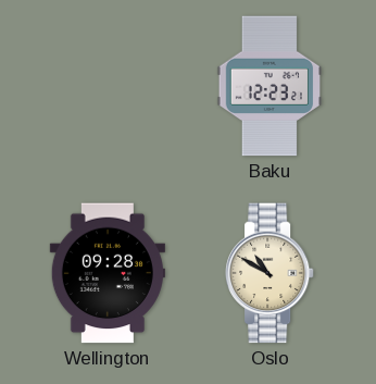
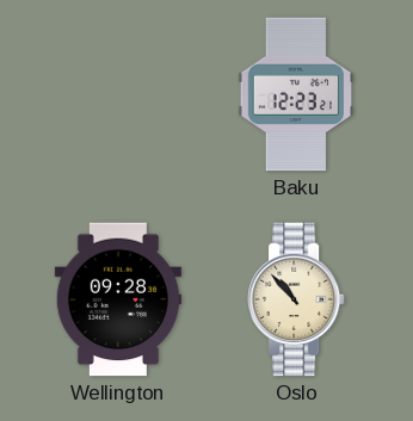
Oslo: 10:50 -> 10:53
